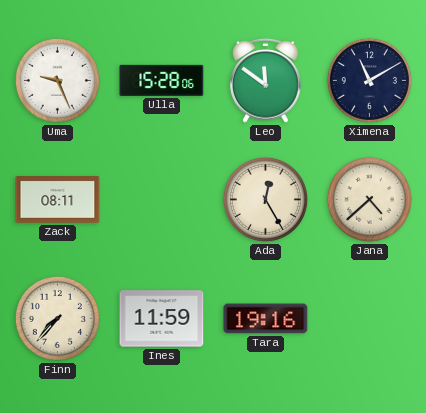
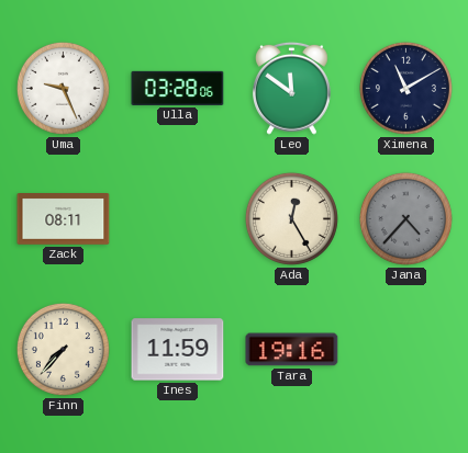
Ulla: 15:28 -> 03:28
Jana: 4:38 -> 4:37
Jana dial: cream -> grey
